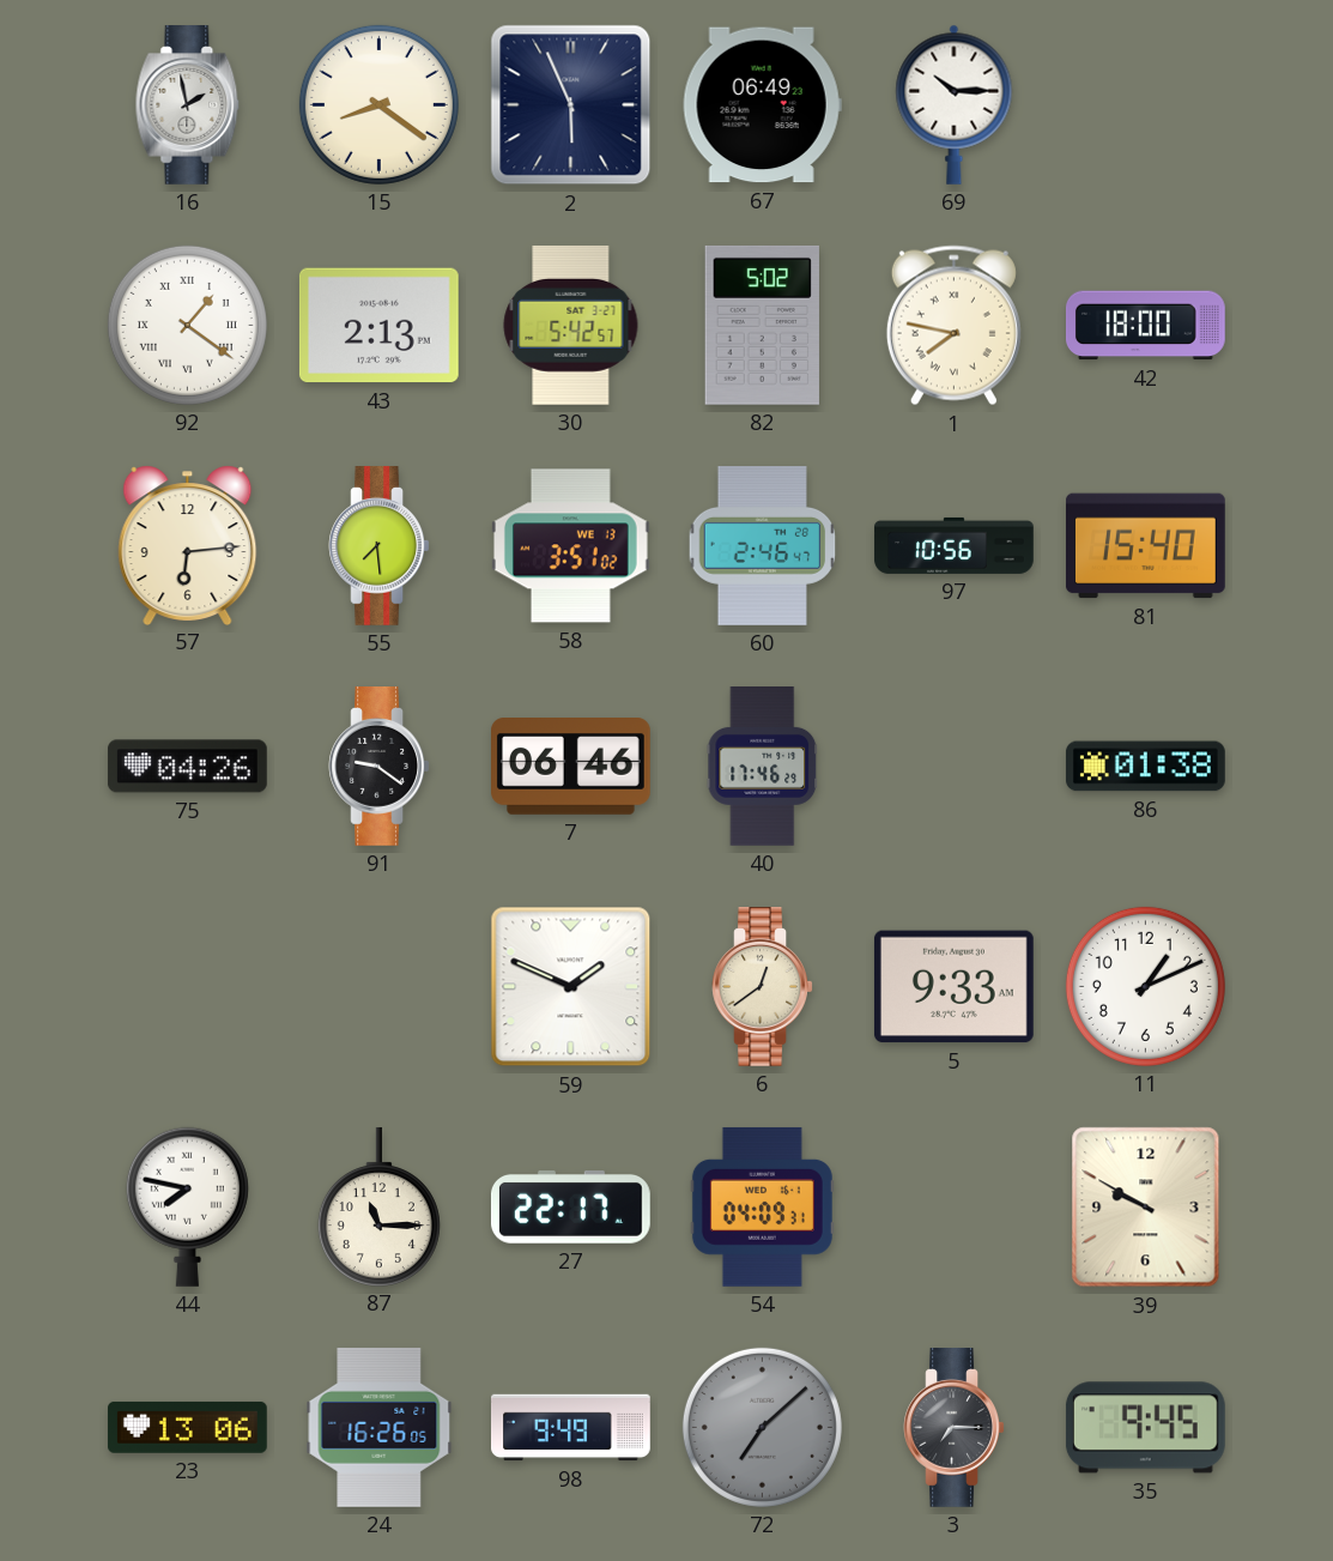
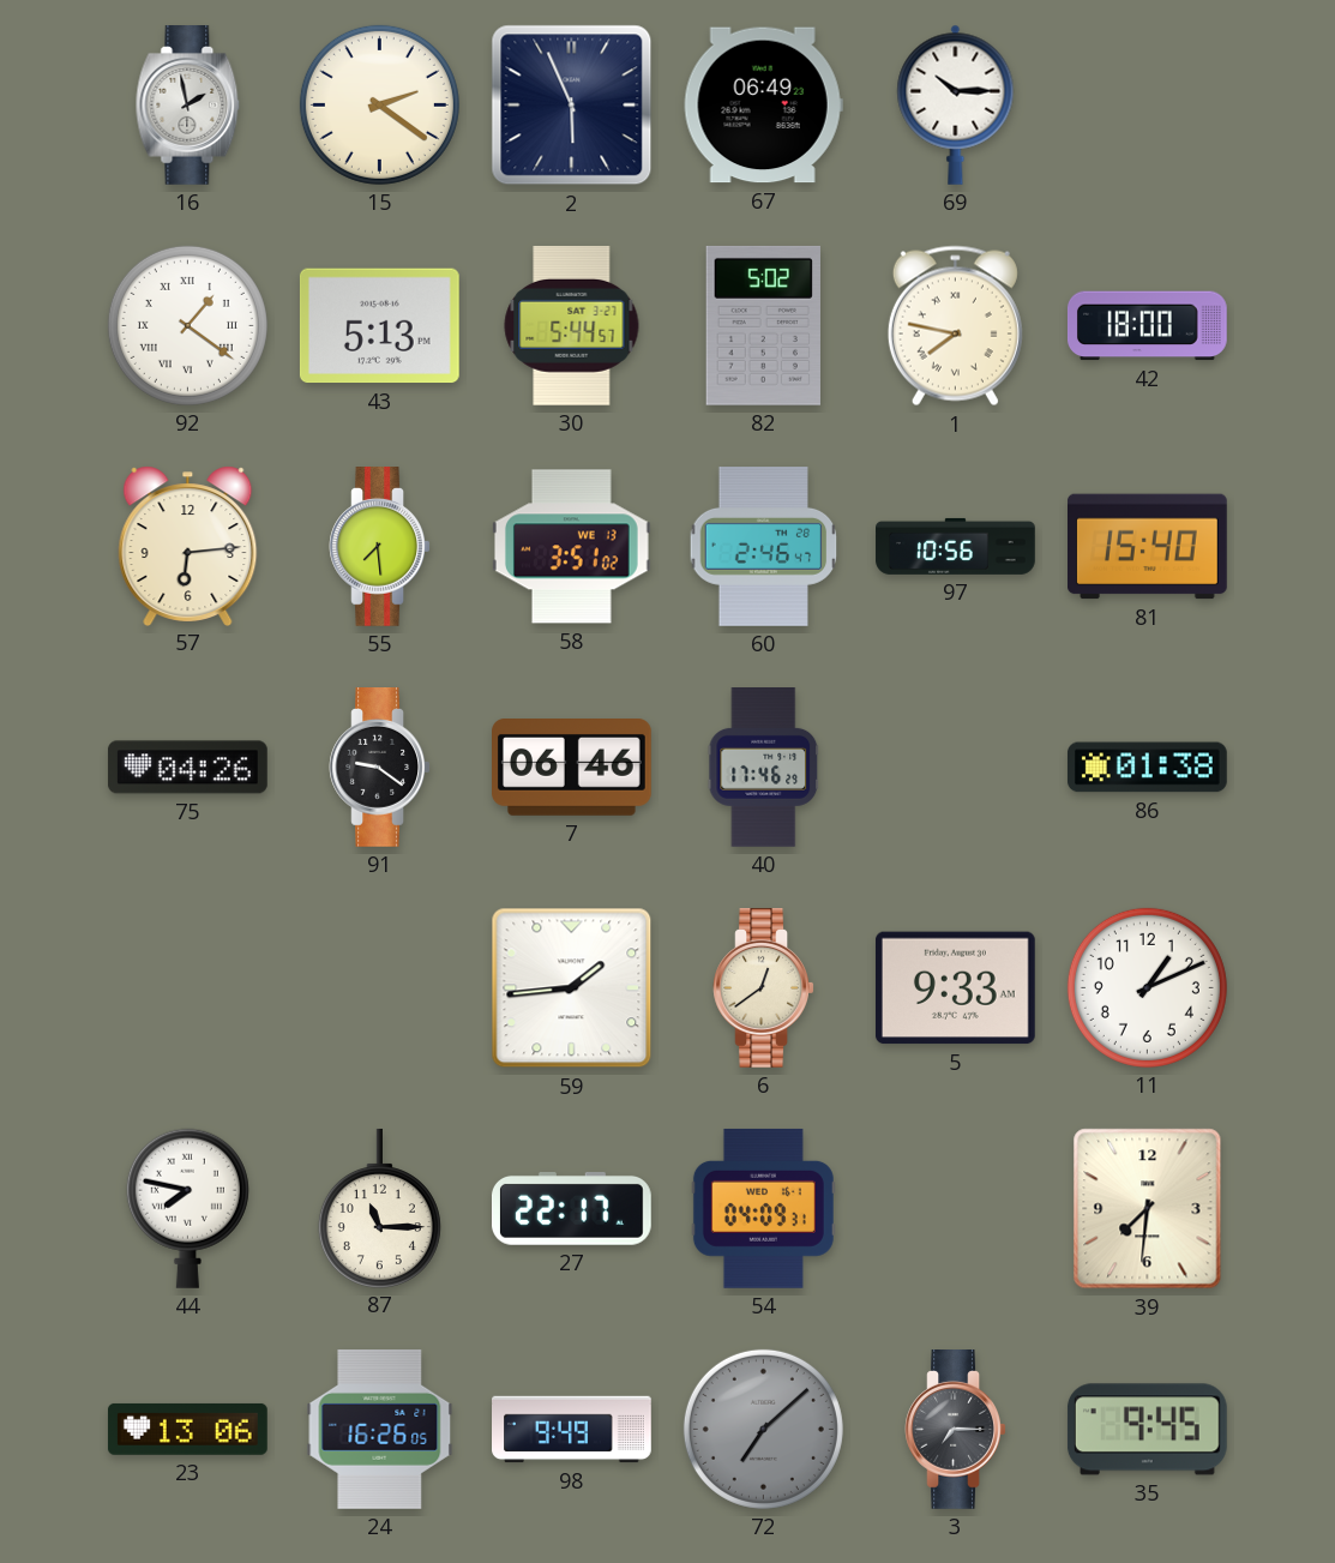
15: 8:21 -> 2:21
43: 2:13 -> 5:13
30: 5:42 -> 5:44
59: 1:49 -> 1:44
39: 9:50 -> 7:31
